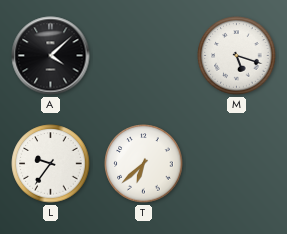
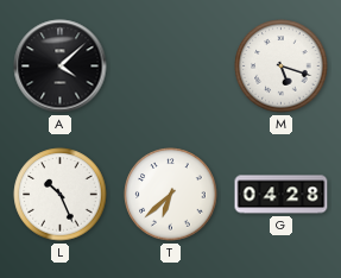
L: 9:36 -> 10:26
G: none -> 04:28
